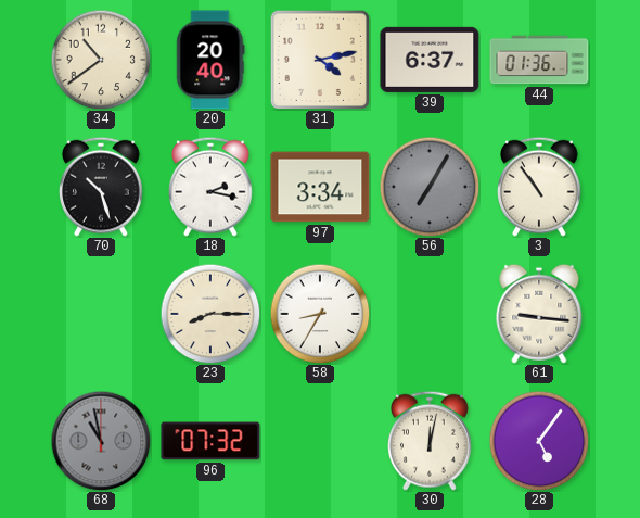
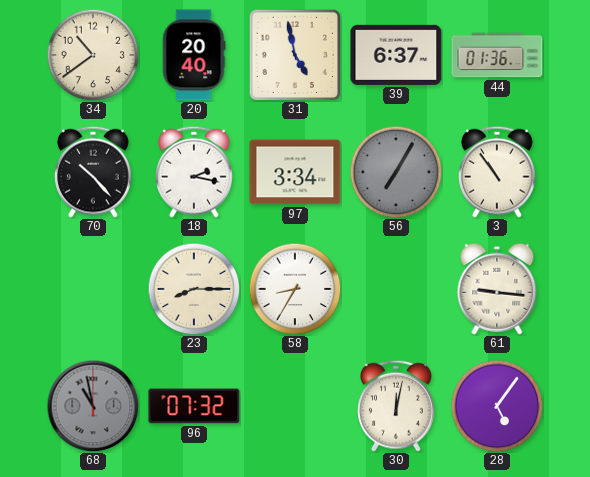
31: 4:13 -> 4:58
70: 10:27 -> 10:23
